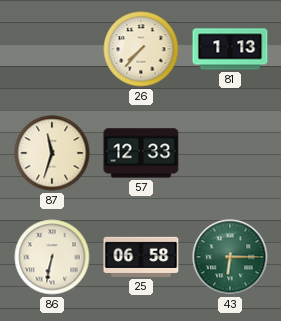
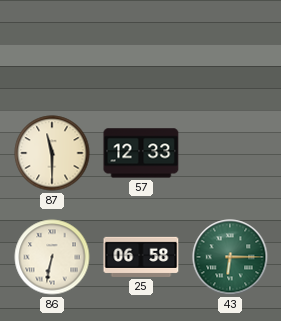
26: 7:37 -> none
81: 1:13 -> none
87: 11:33 -> 11:30
